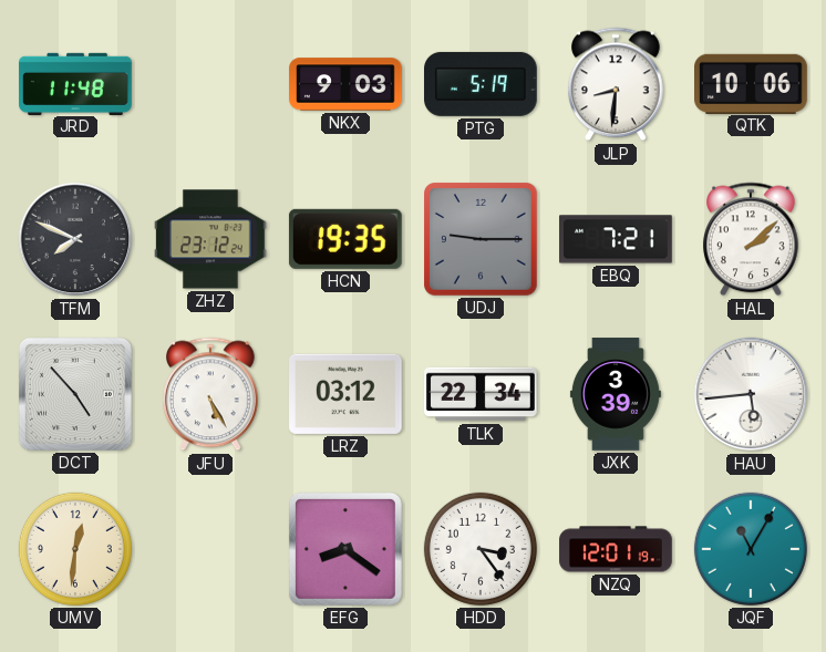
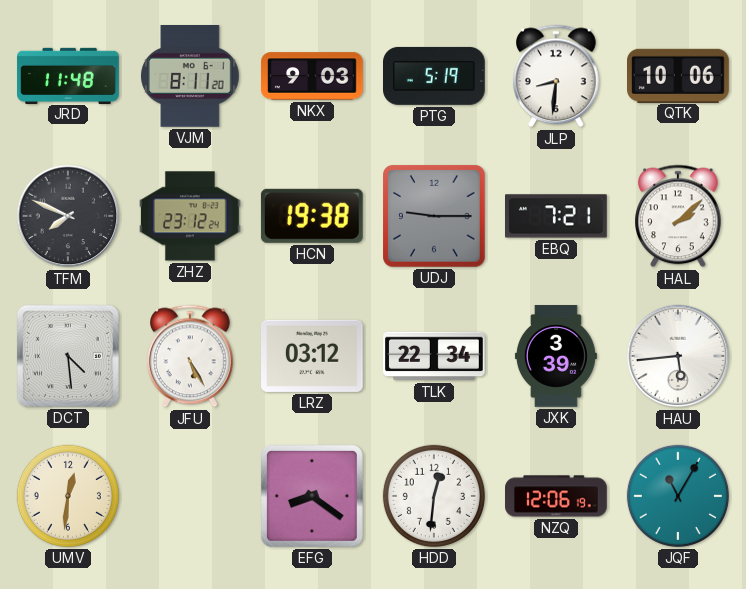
VJM: none -> 8:11
HCN: 19:35 -> 19:38
DCT: 4:53 -> 4:29
HDD: 3:24 -> 12:31
NZQ: 12:01 -> 12:06
